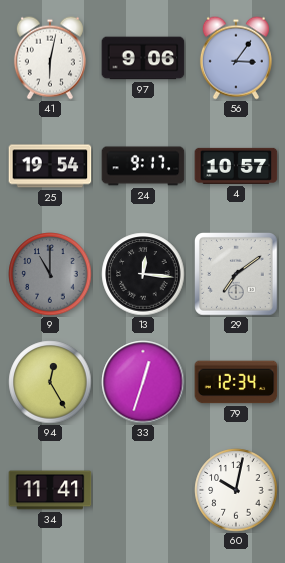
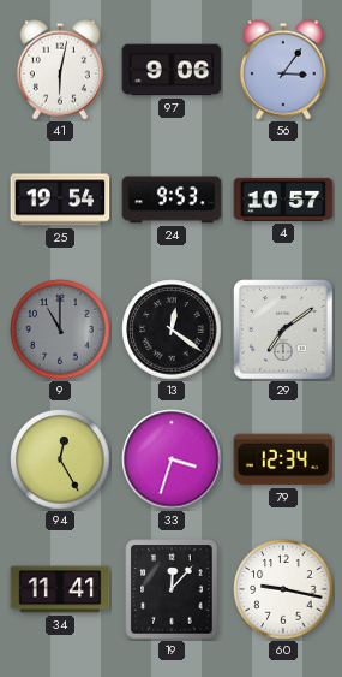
24: 9:17 -> 9:53
13: 12:16 -> 12:21
33: 12:33 -> 3:33
19: none -> 12:07
60: 10:02 -> 9:17
